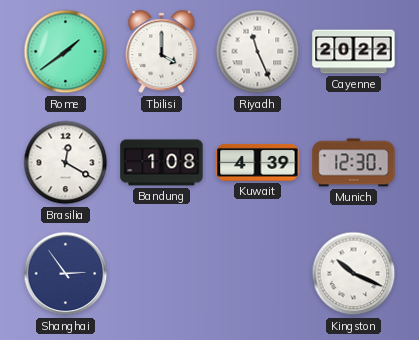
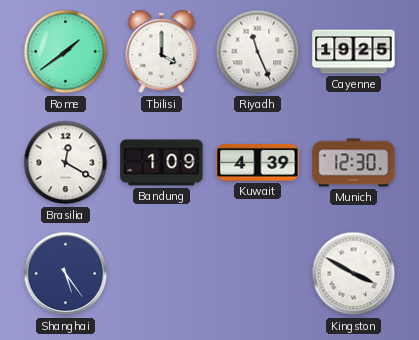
Cayenne: 20:22 -> 19:25
Bandung: 1:08 -> 1:09
Shanghai: 2:54 -> 5:24
Kingston: 10:19 -> 3:50
